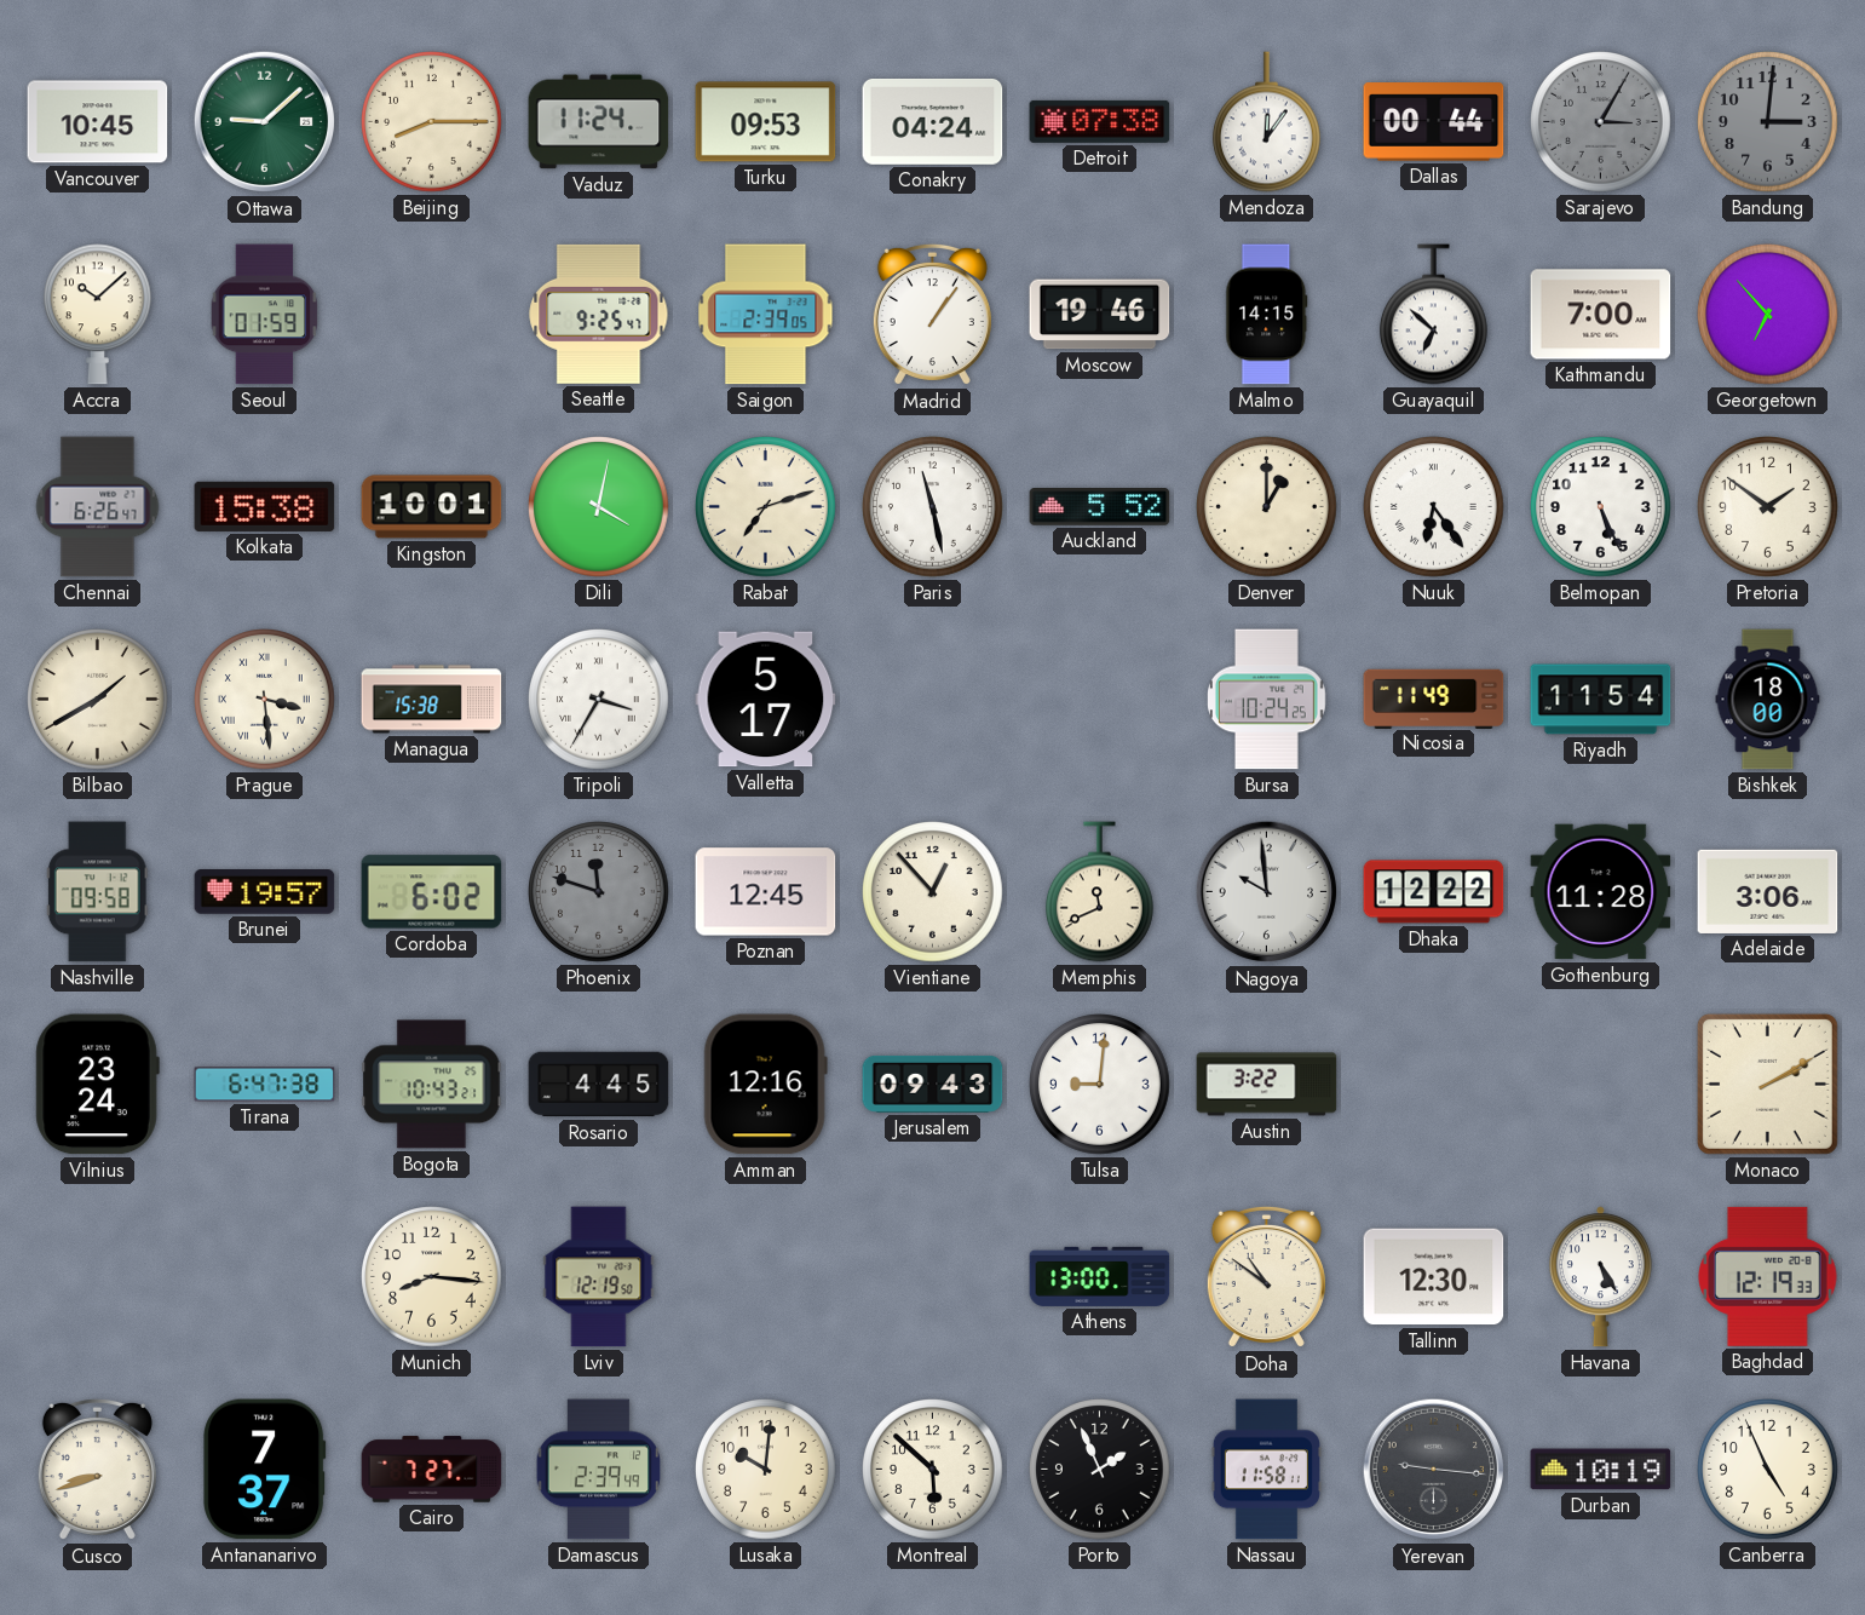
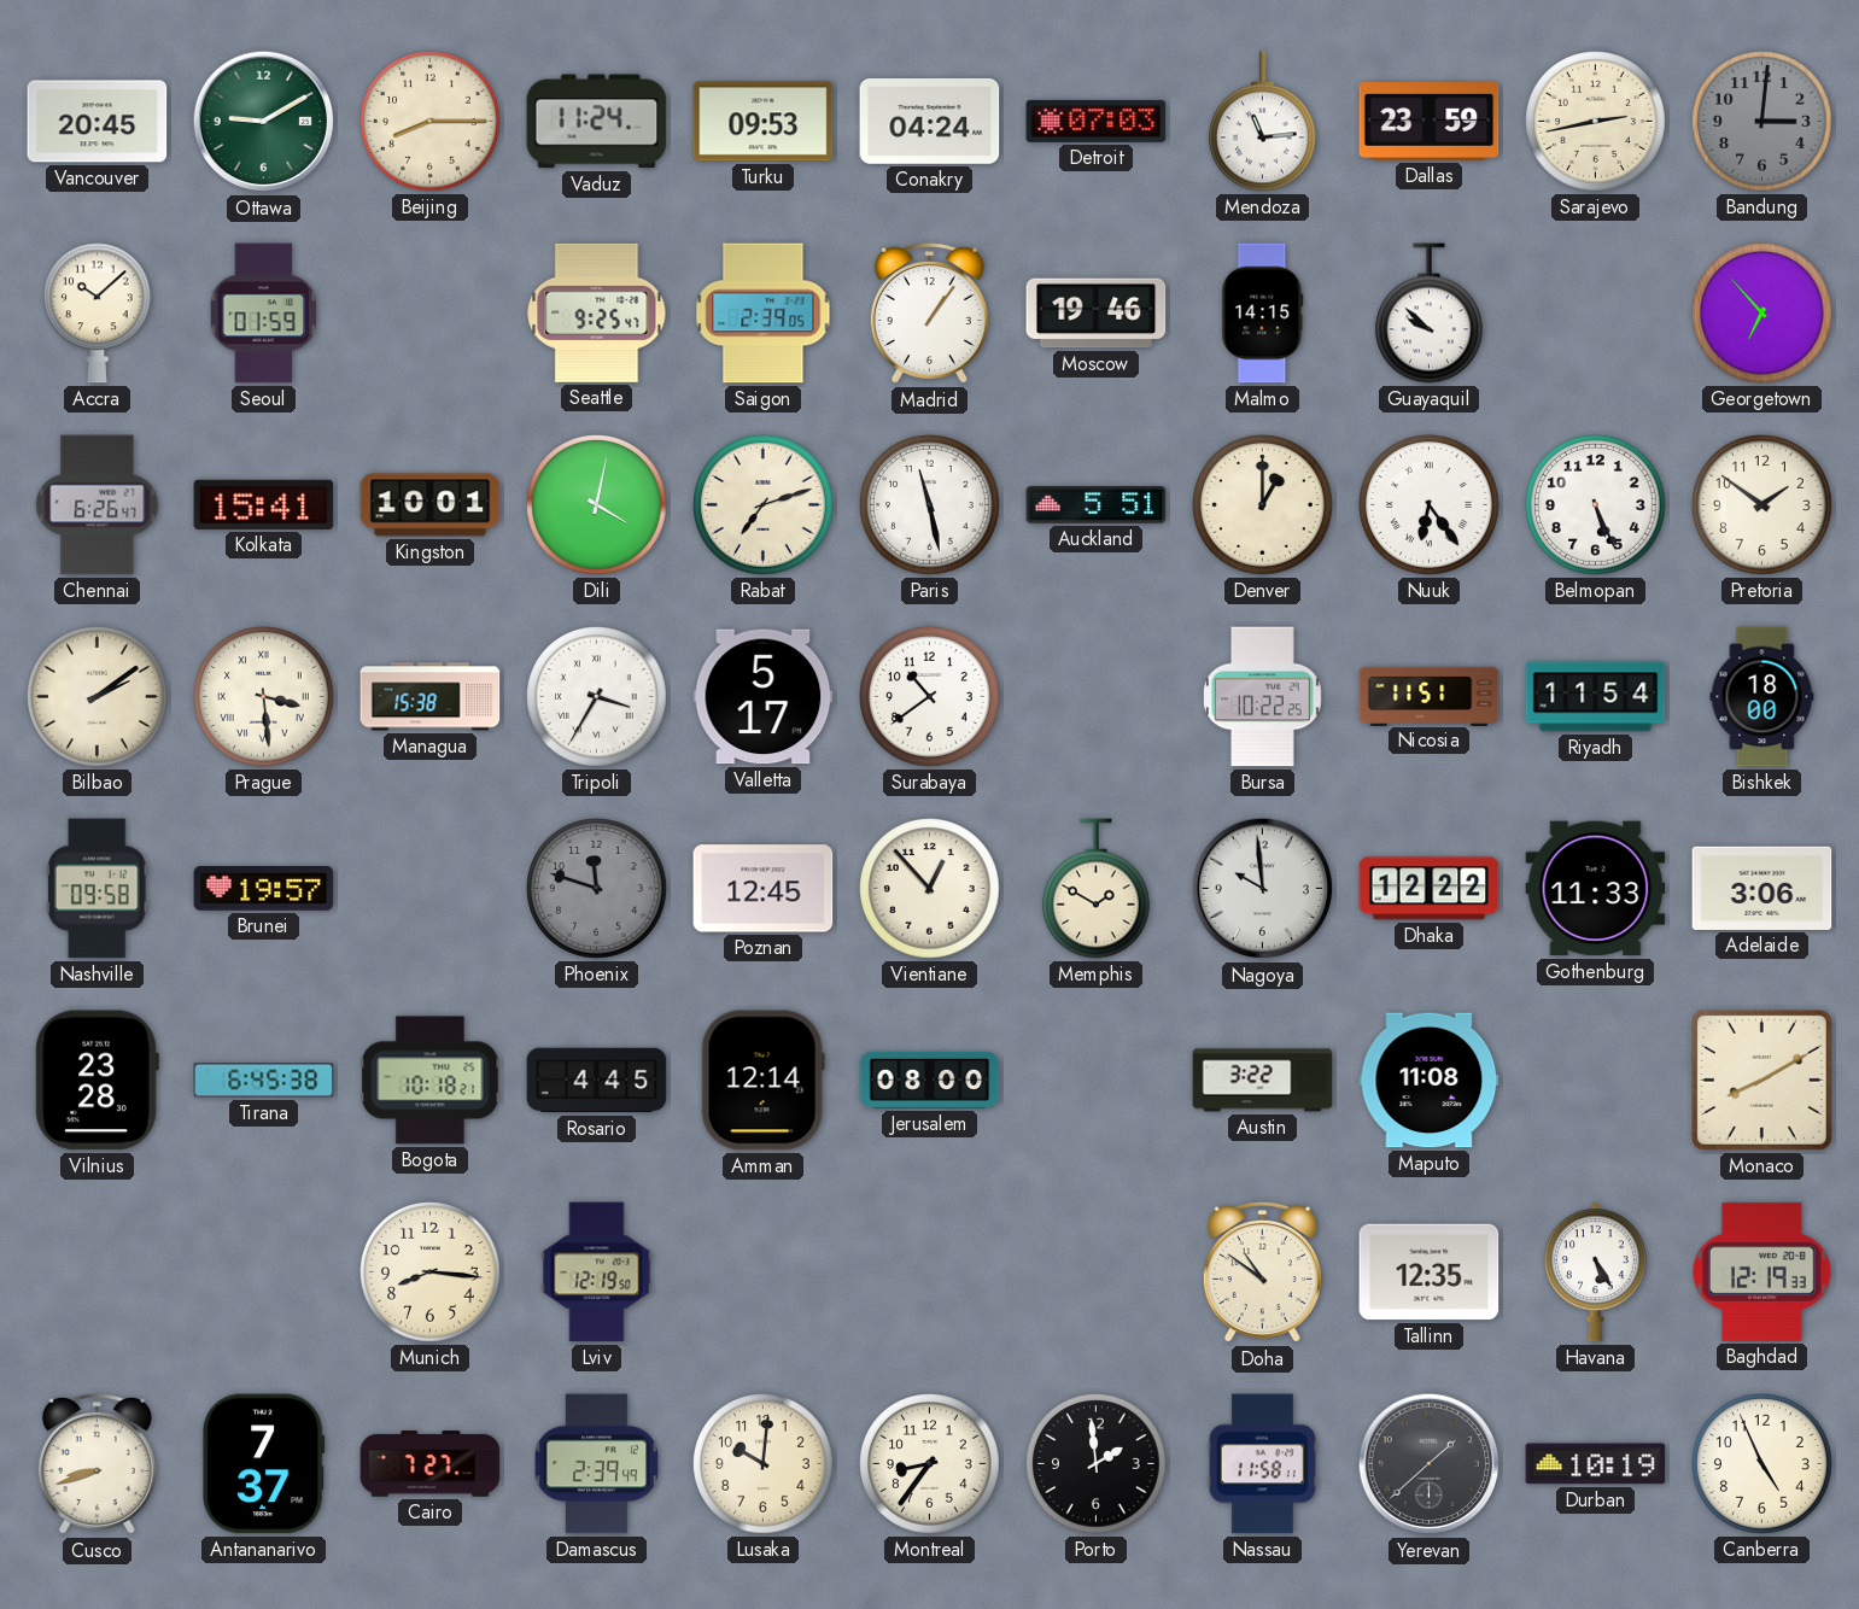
Vancouver: 10:45 -> 20:45
Ottawa: 9:08 -> 9:10
Detroit: 07:38 -> 07:03
Mendoza: 12:06 -> 11:14
Dallas: 00:44 -> 23:59
Sarajevo: 3:05 -> 2:43
Sarajevo dial: grey -> cream
Guayaquil: 6:52 -> 9:52
Kathmandu: 7:00 -> none
Kolkata: 15:38 -> 15:41
Auckland: 5:52 -> 5:51
Bilbao: 1:40 -> 2:09
Surabaya: none -> 10:39
Bursa: 10:24 -> 10:22
Nicosia: 11:49 -> 11:51
Cordoba: 6:02 -> none
Memphis: 11:41 -> 1:50
Gothenburg: 11:28 -> 11:33
Vilnius: 23:24 -> 23:28
Tirana: 6:47 -> 6:45
Bogota: 10:43 -> 10:18
Amman: 12:16 -> 12:14
Jerusalem: 09:43 -> 08:00
Tulsa: 9:01 -> none
Maputo: none -> 11:08
Monaco: 2:10 -> 8:10
Athens: 13:00 -> none
Tallinn: 12:30 -> 12:35
Montreal: 5:52 -> 8:36
Porto: 1:56 -> 1:59
Yerevan: 9:16 -> 1:38
